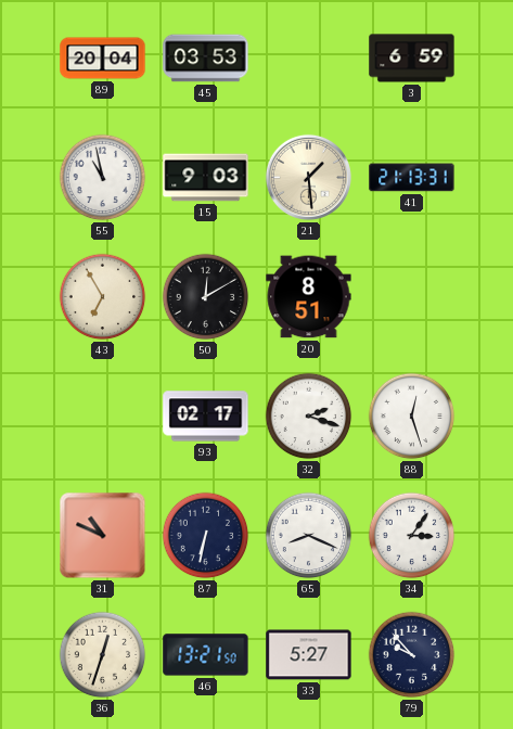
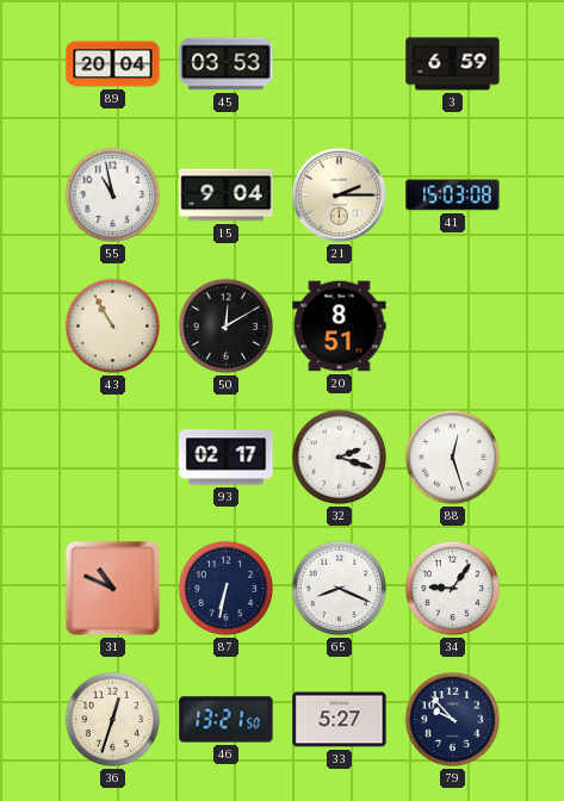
15: 9:03 -> 9:04
21: 1:29 -> 2:15
41: 21:13 -> 15:03
43: 6:55 -> 10:55
34: 3:06 -> 9:06
